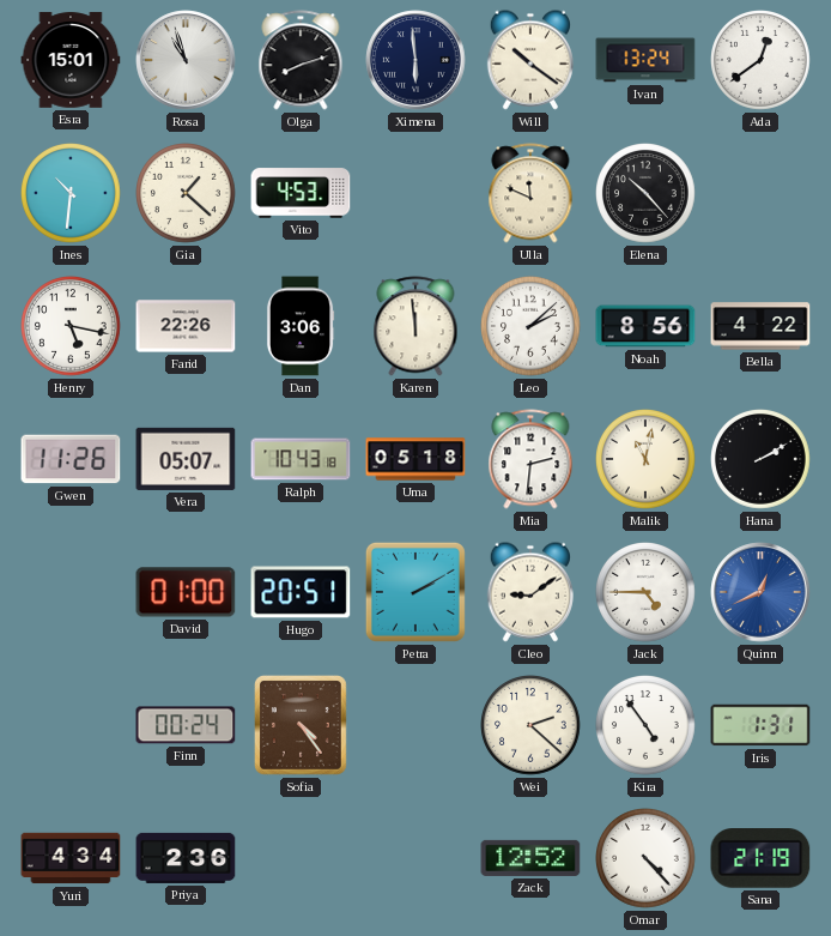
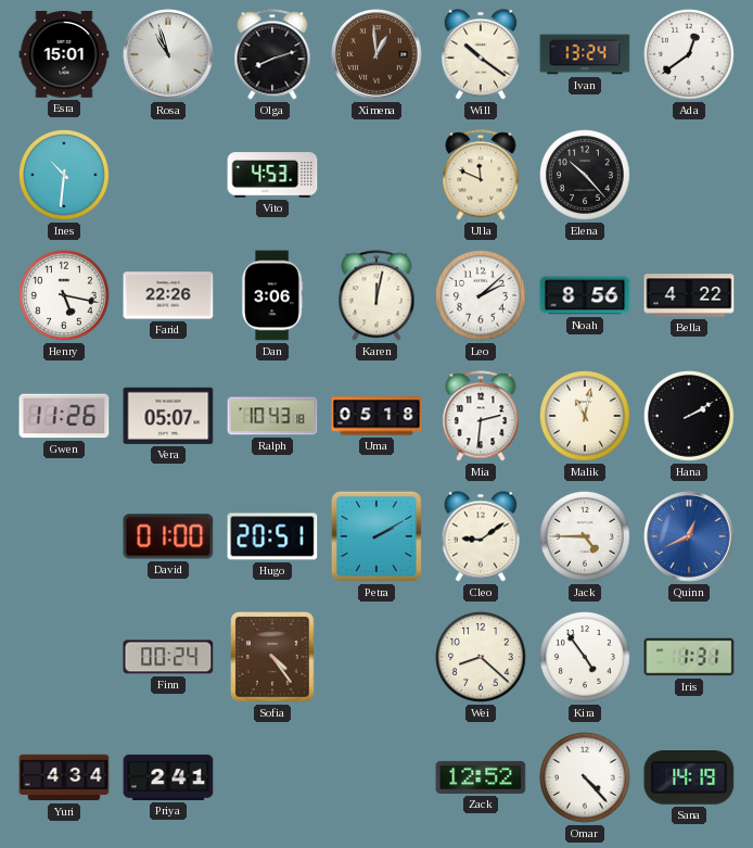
Ximena: 5:59 -> 12:59
Ximena dial: navy -> brown
Gia: 1:22 -> none
Karen: 11:59 -> 12:02
Wei: 2:22 -> 8:22
Priya: 2:36 -> 2:41
Sana: 21:19 -> 14:19
